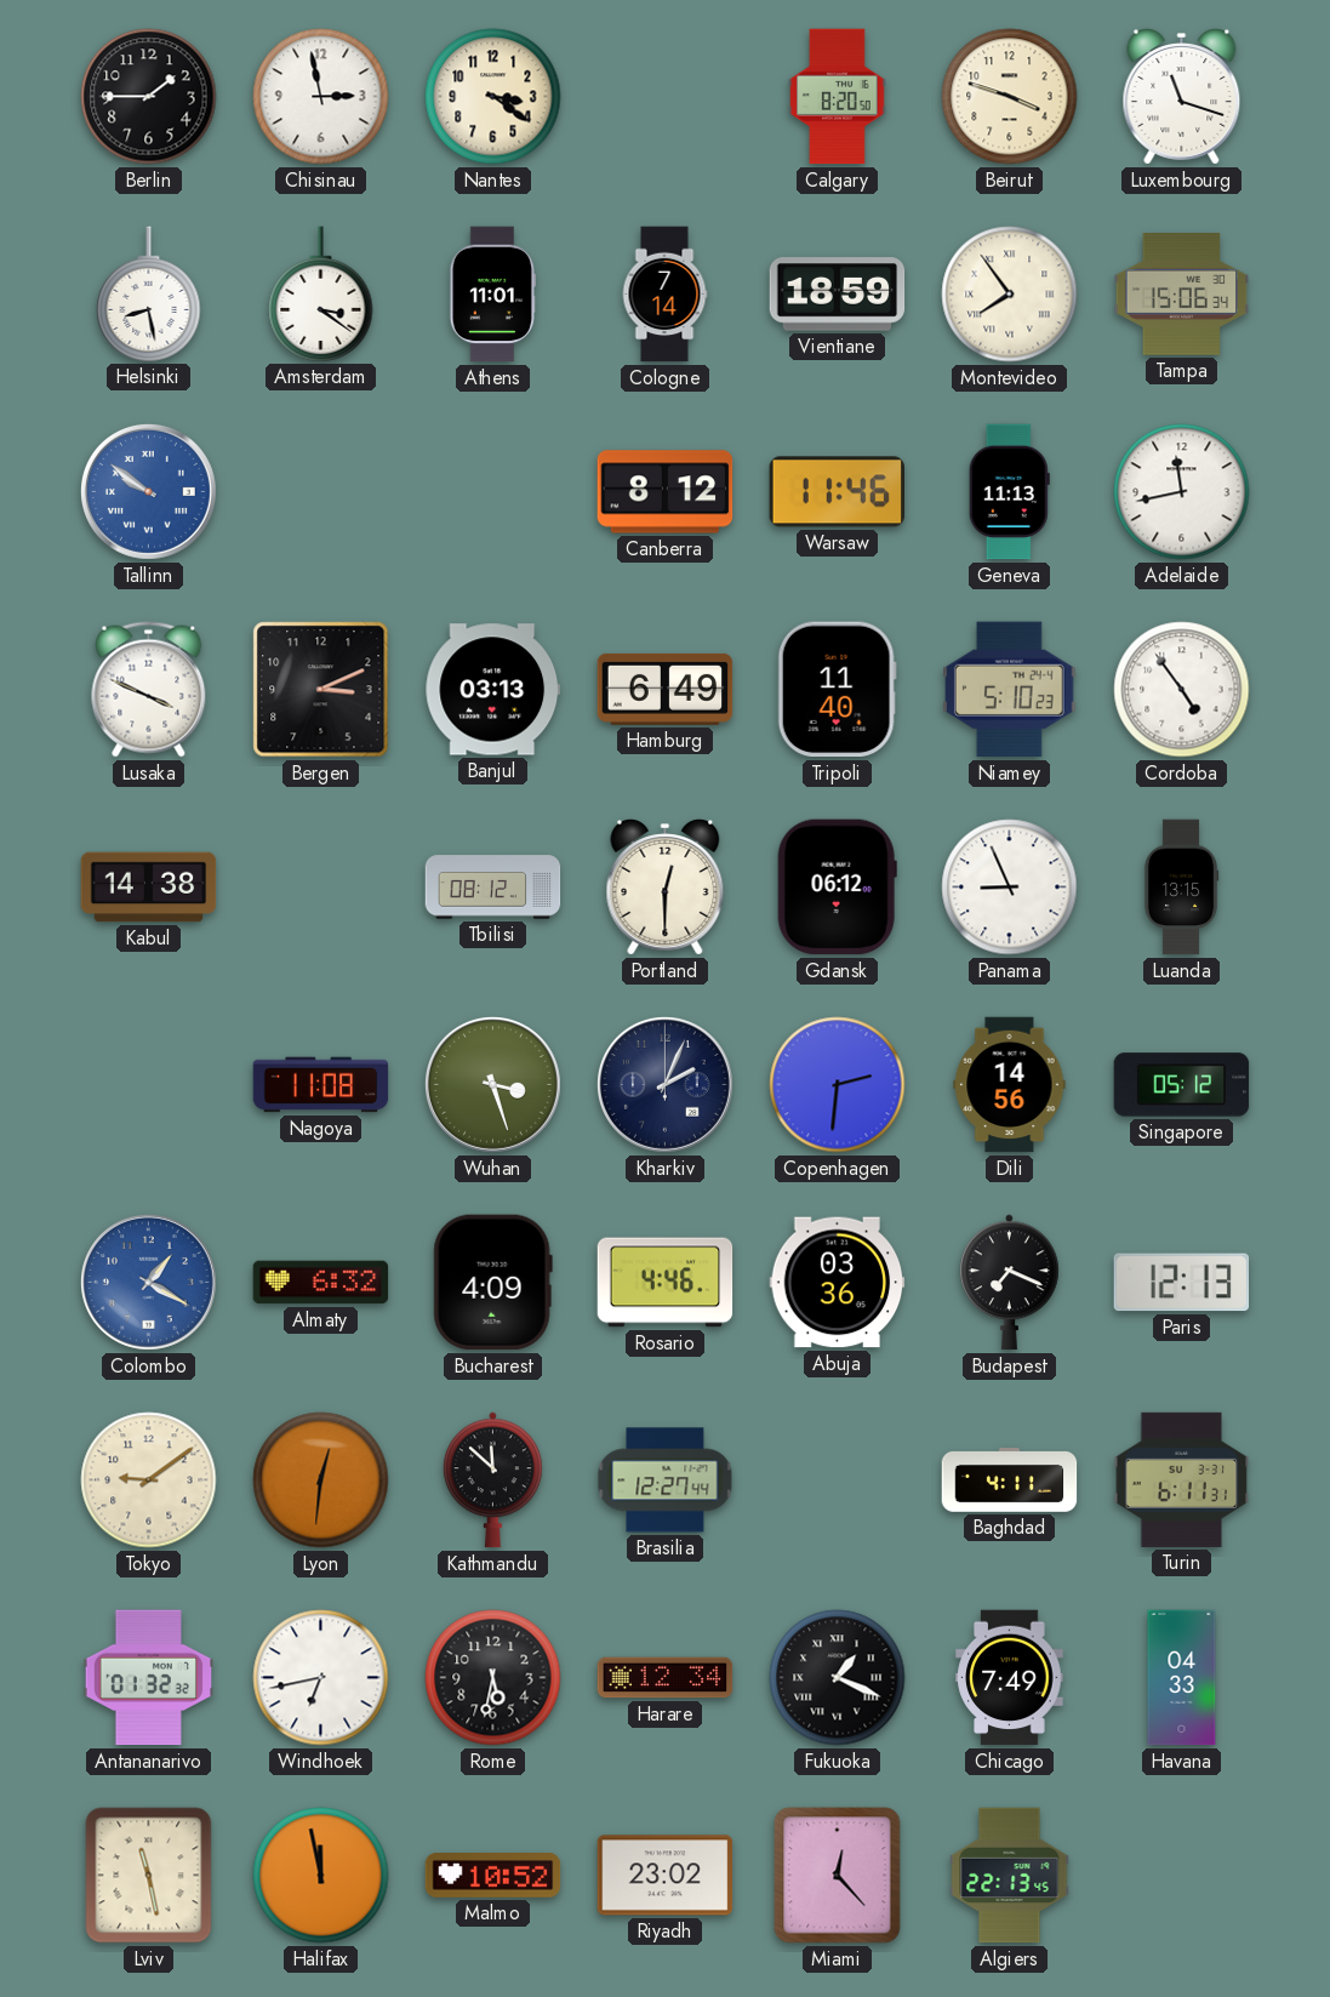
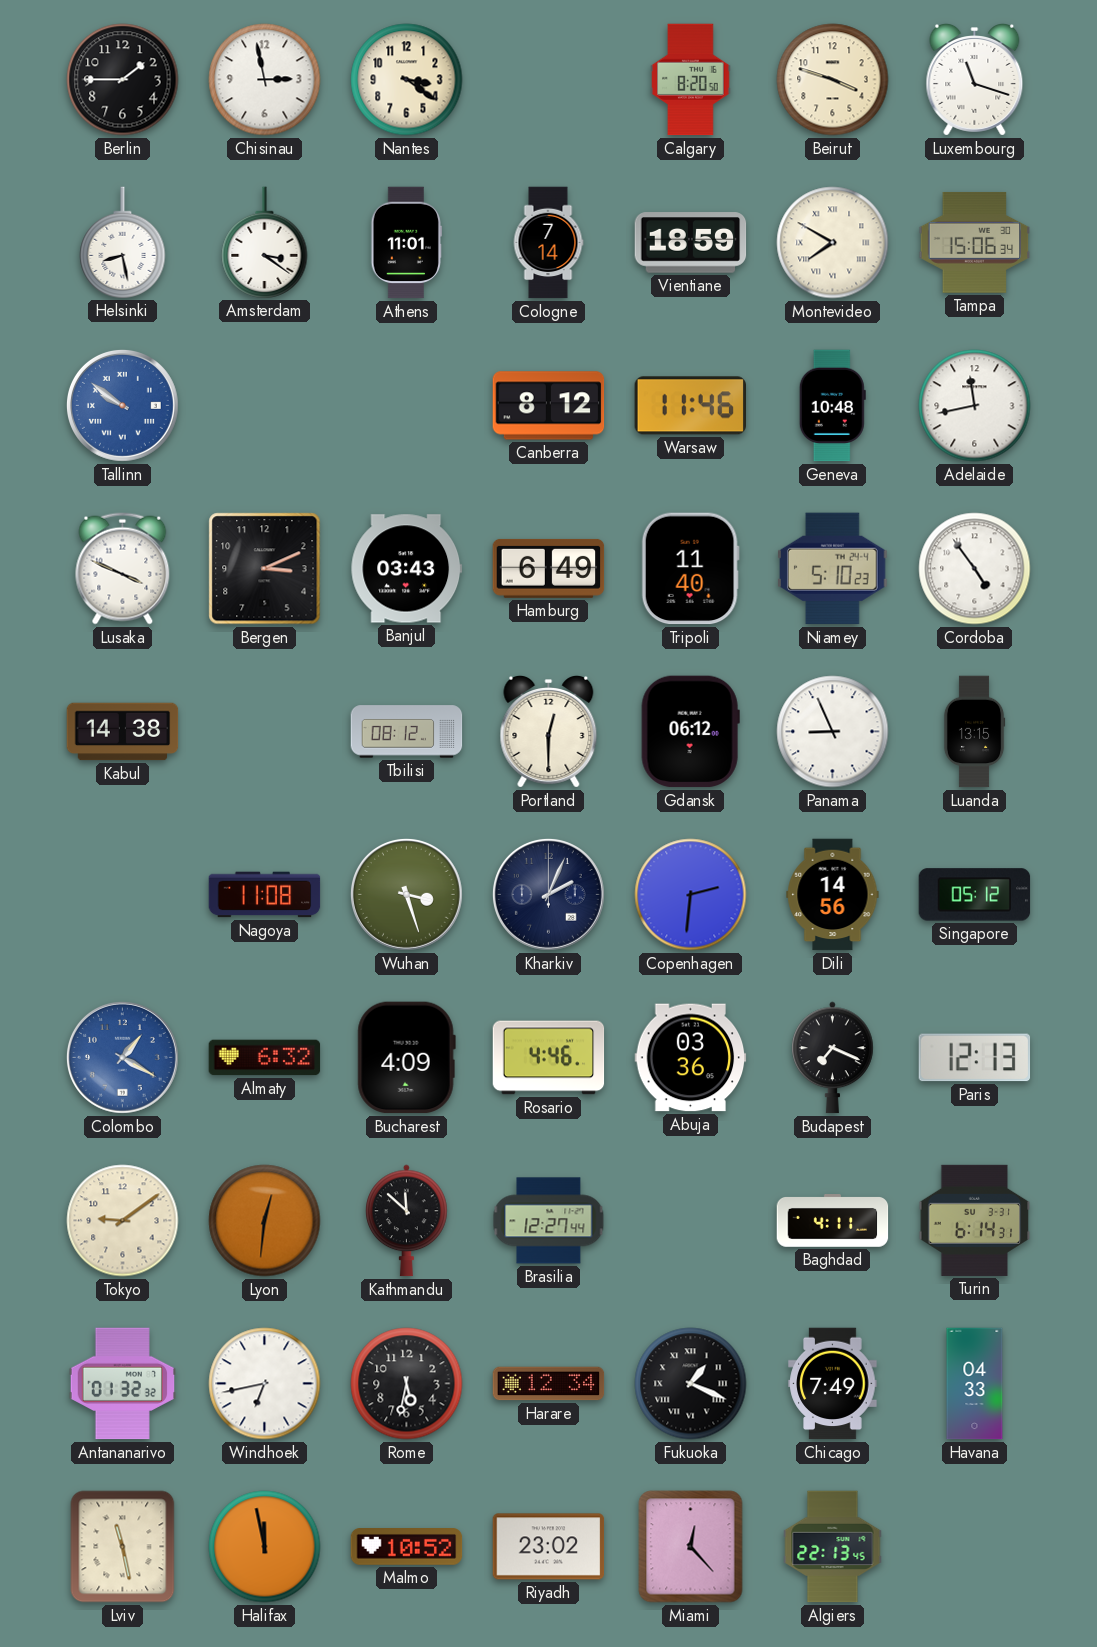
Montevideo: 7:54 -> 7:50
Geneva: 11:13 -> 10:48
Banjul: 03:13 -> 03:43
Turin: 6:11 -> 6:14
